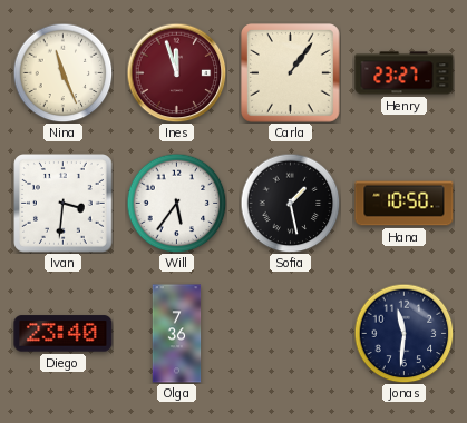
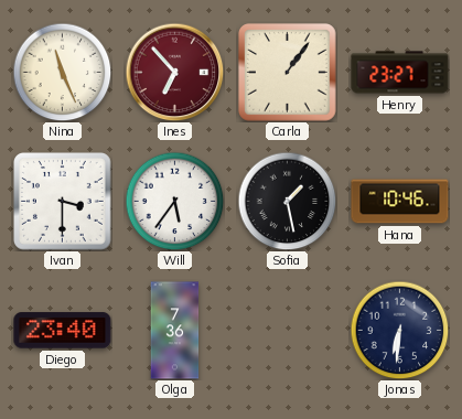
Ines: 11:57 -> 6:53
Ivan: 3:31 -> 3:30
Hana: 10:50 -> 10:46
Jonas: 11:31 -> 6:31
